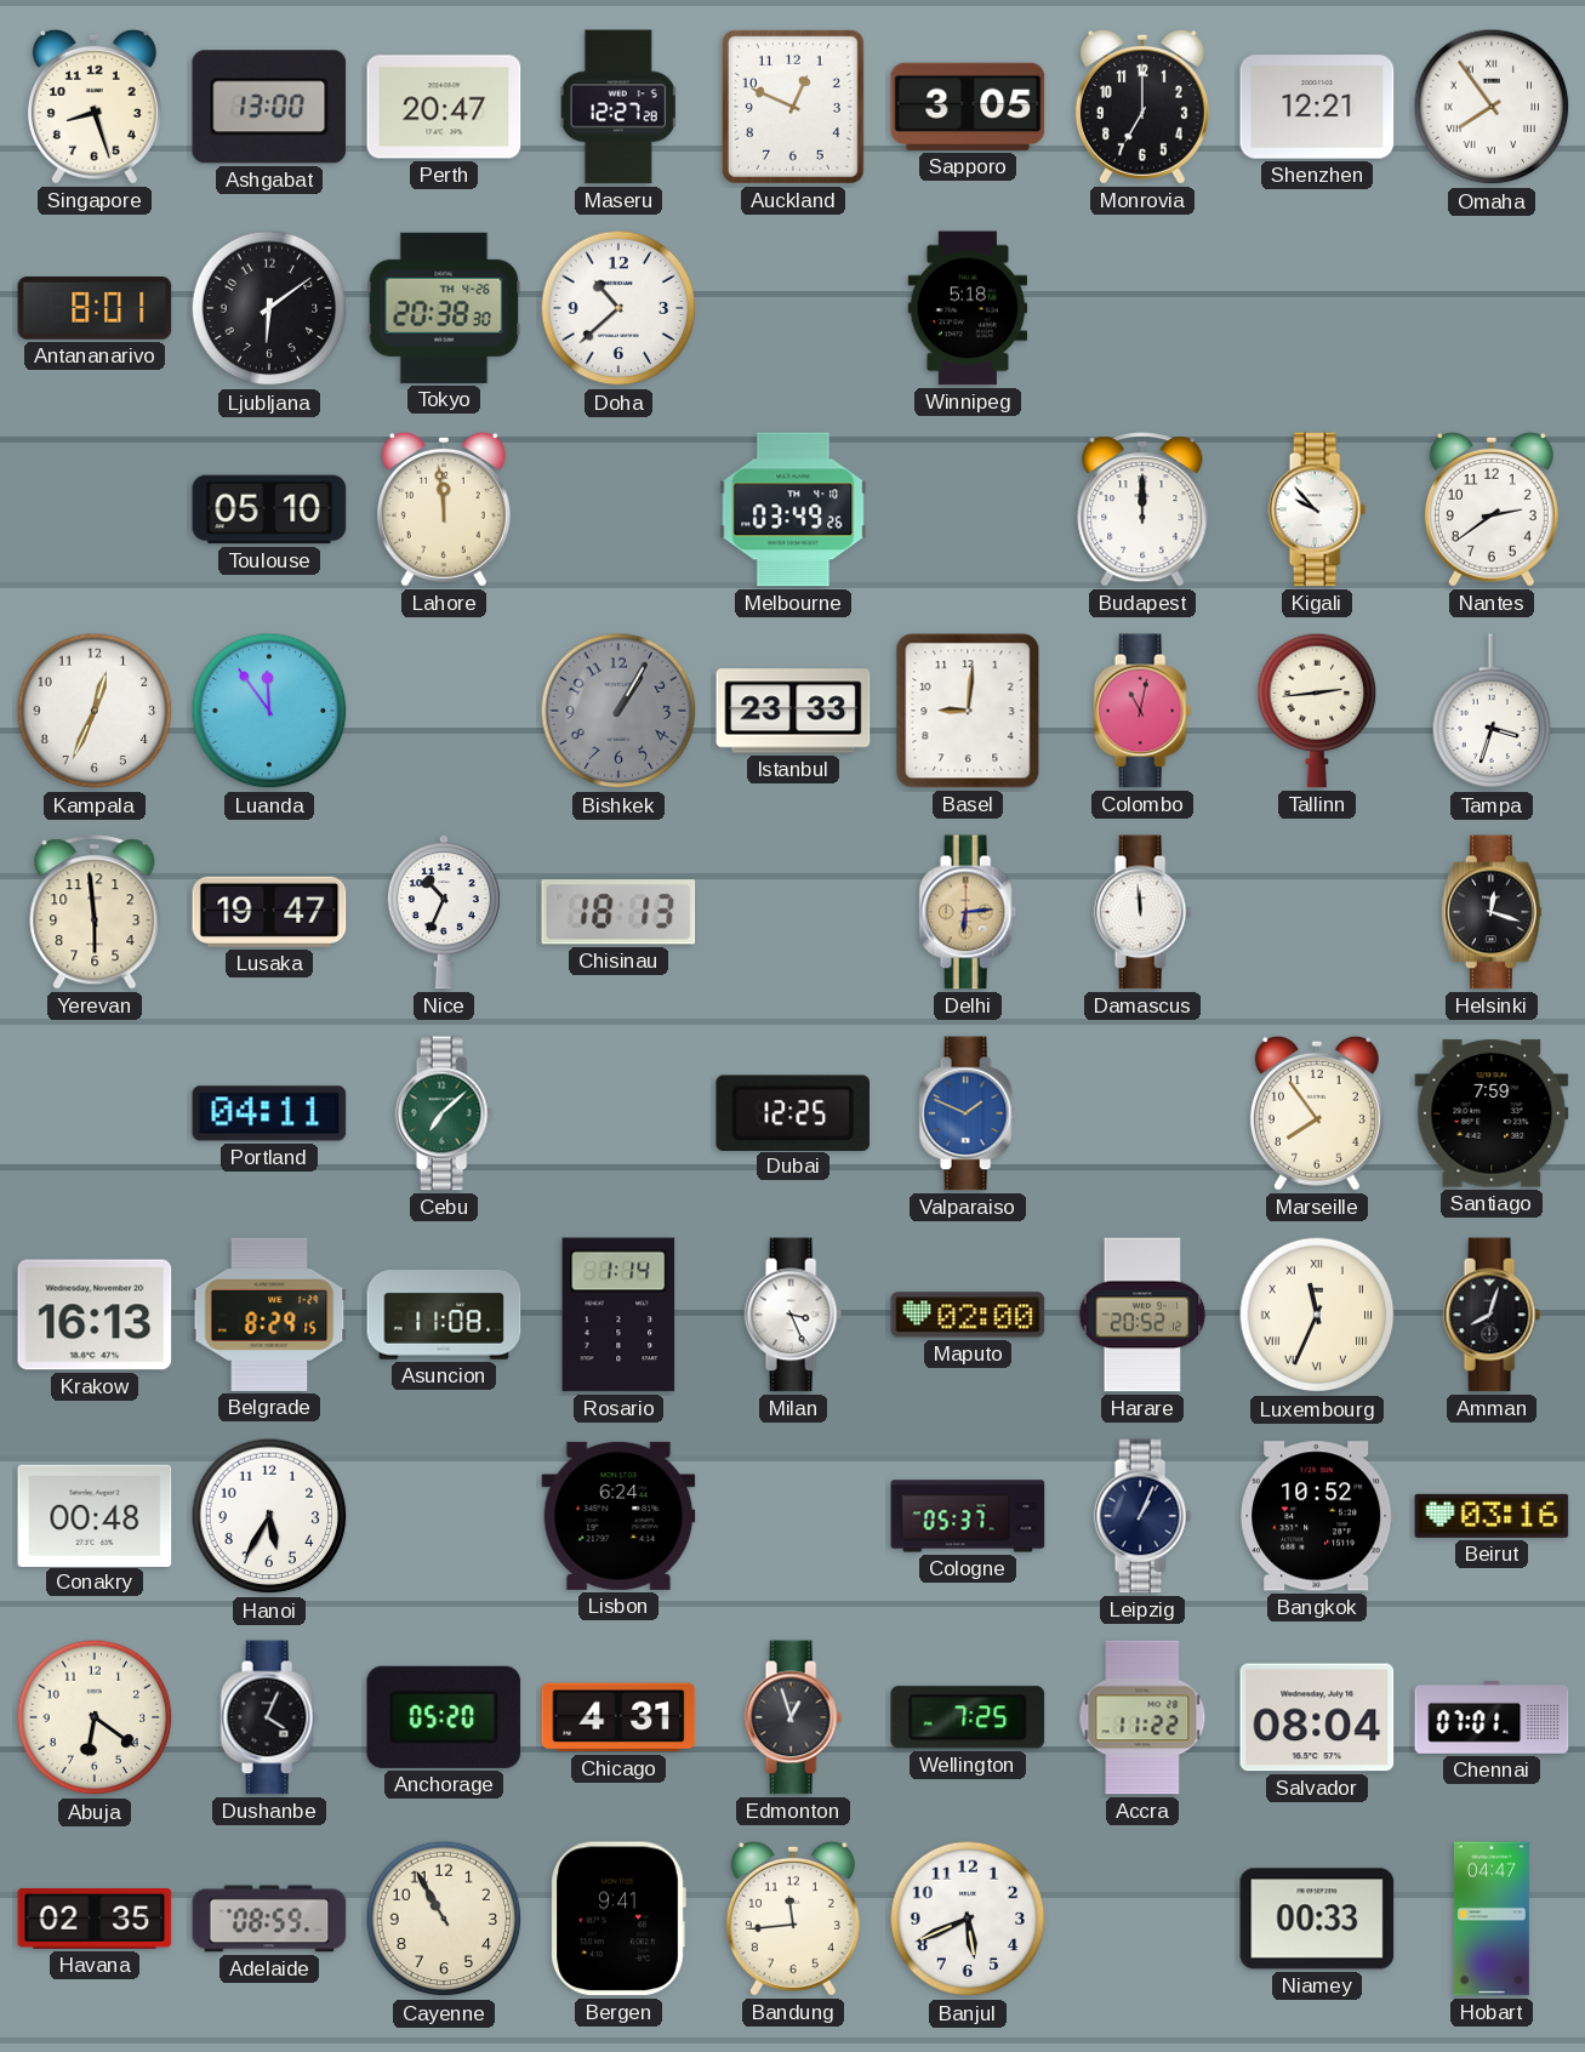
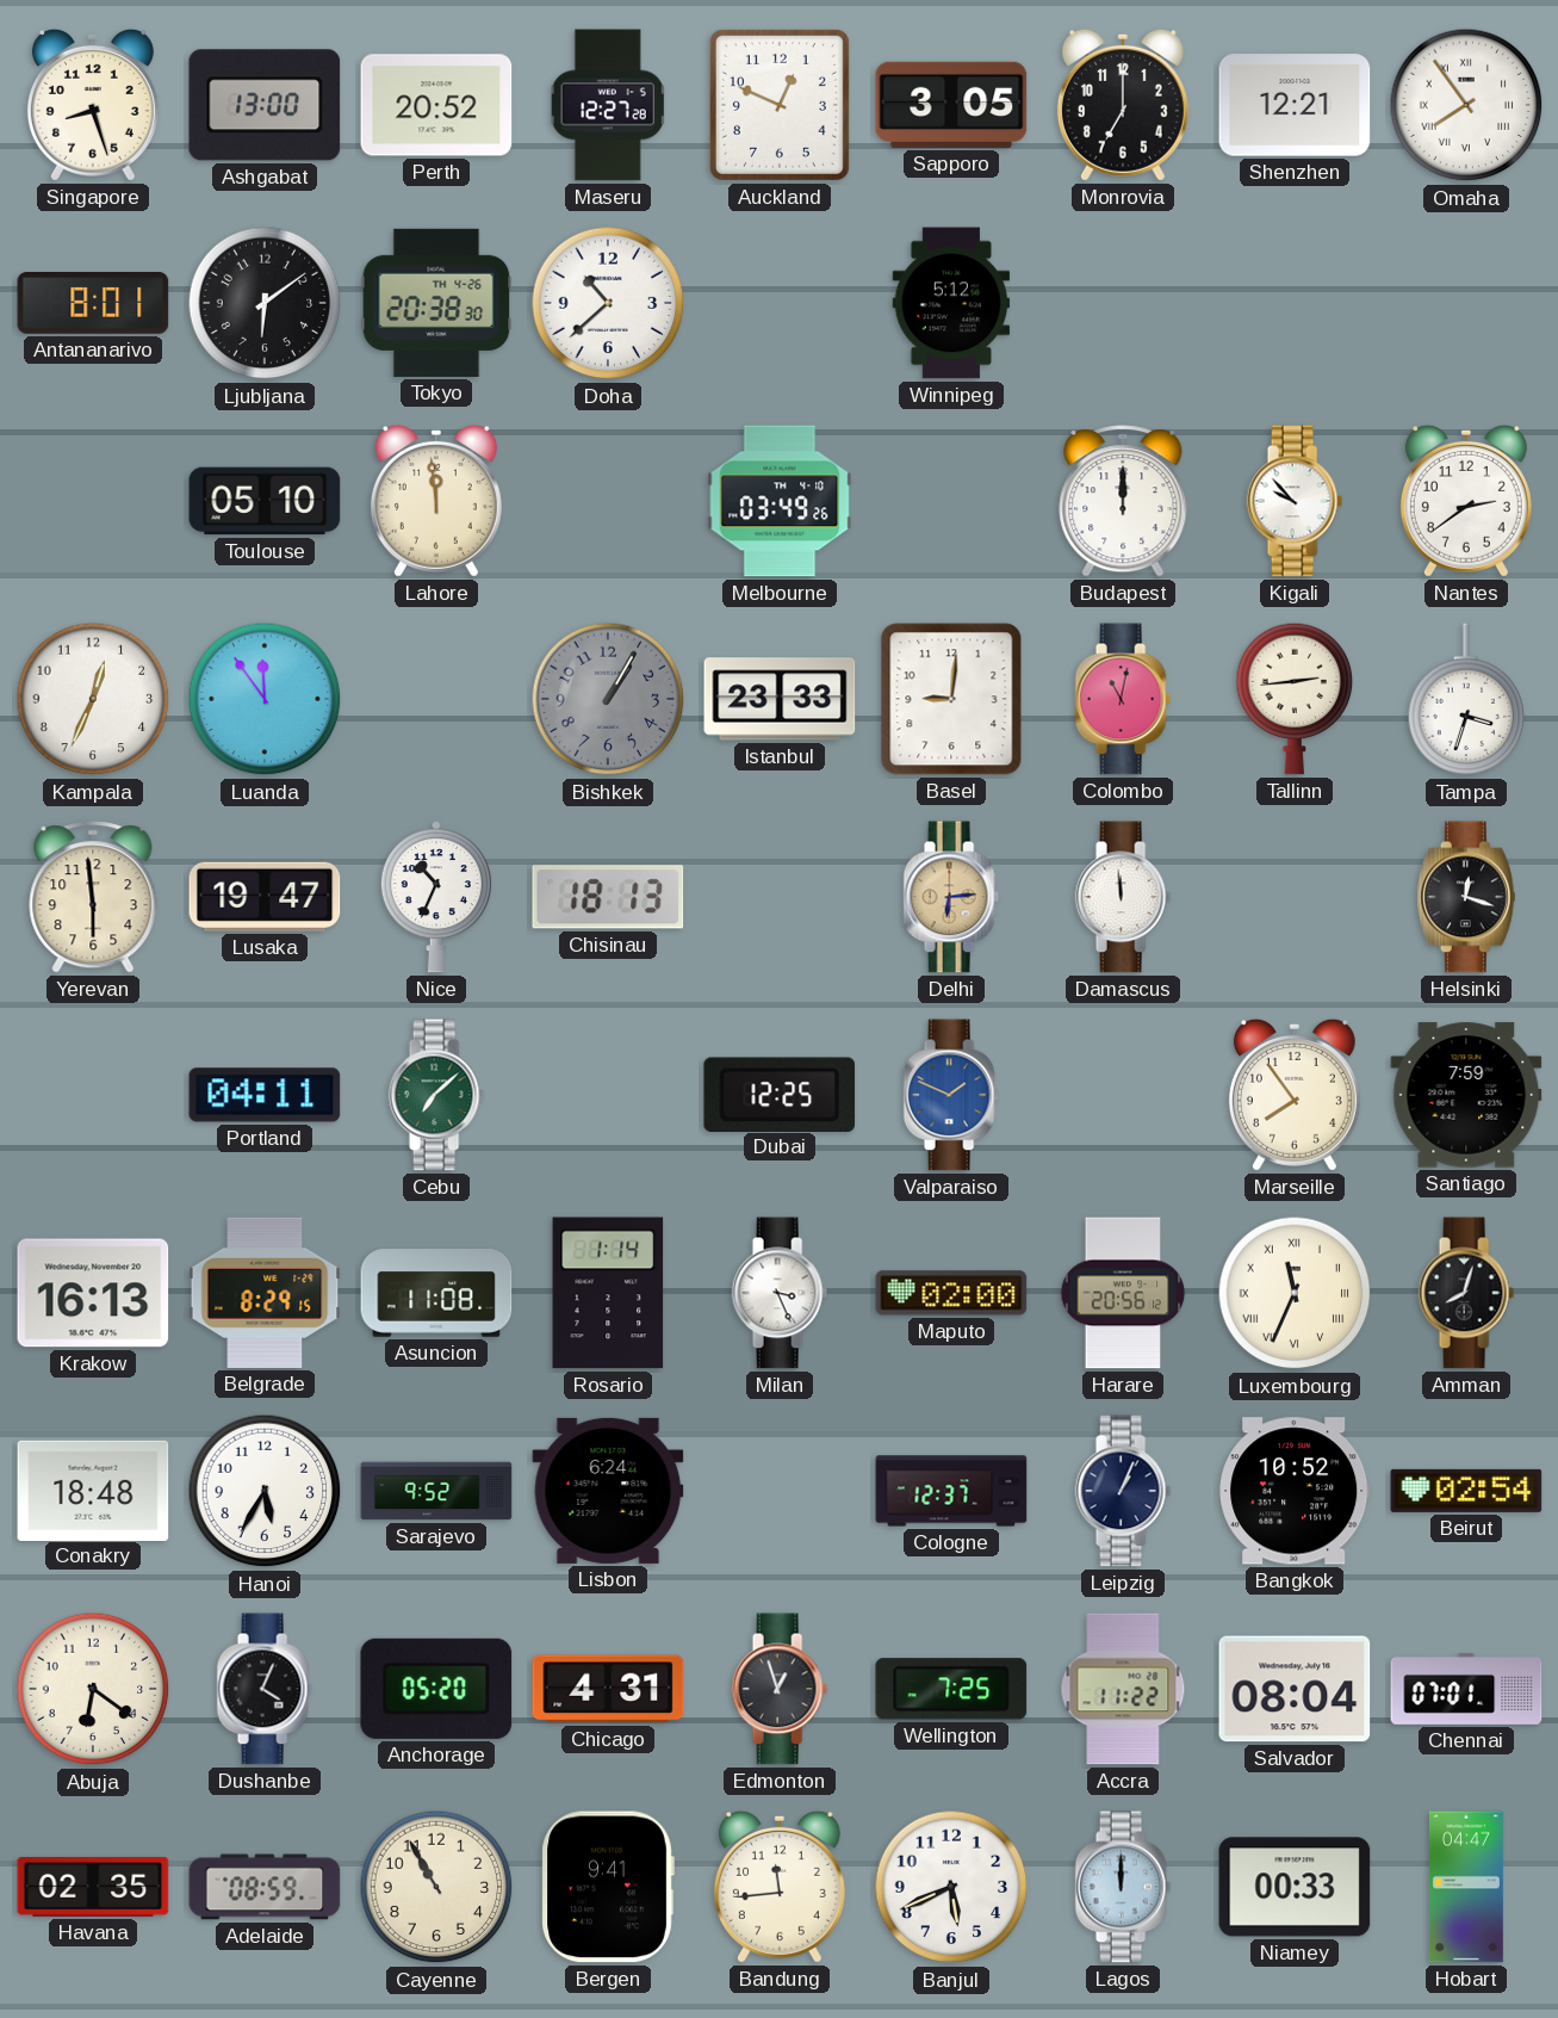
Perth: 20:47 -> 20:52
Winnipeg: 5:18 -> 5:12
Harare: 20:52 -> 20:56
Conakry: 00:48 -> 18:48
Sarajevo: none -> 9:52
Cologne: 05:37 -> 12:37
Beirut: 03:16 -> 02:54
Lagos: none -> 12:00
